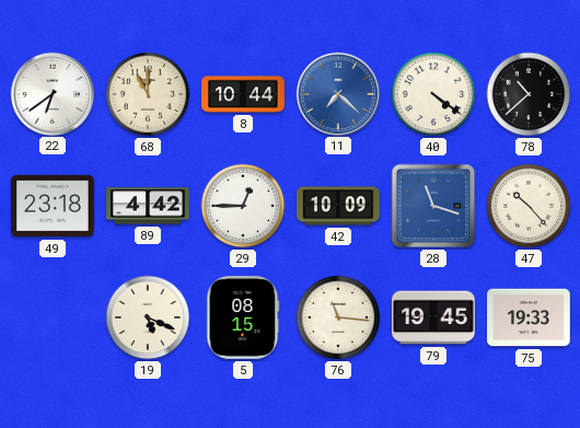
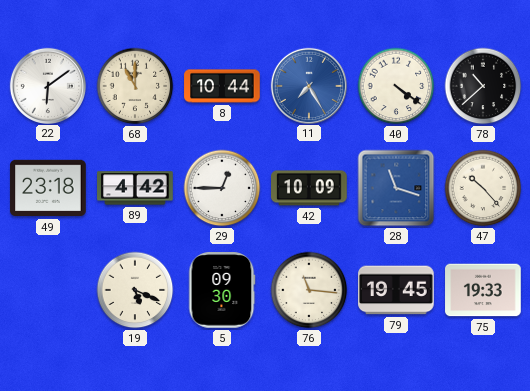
22: 6:39 -> 6:09
11: 7:22 -> 7:25
5: 08:15 -> 09:30
